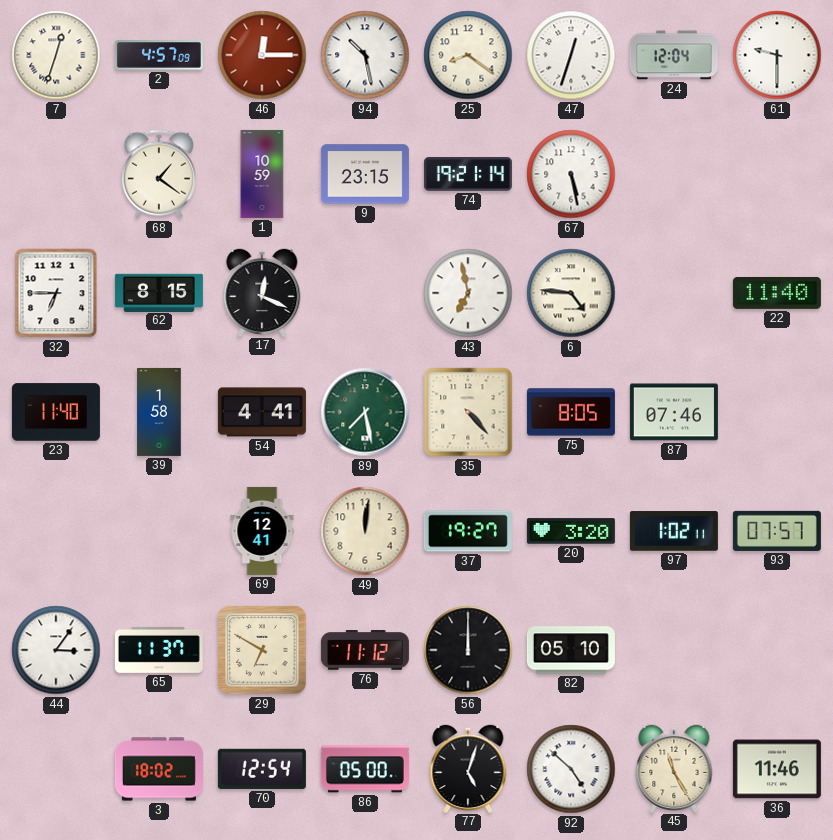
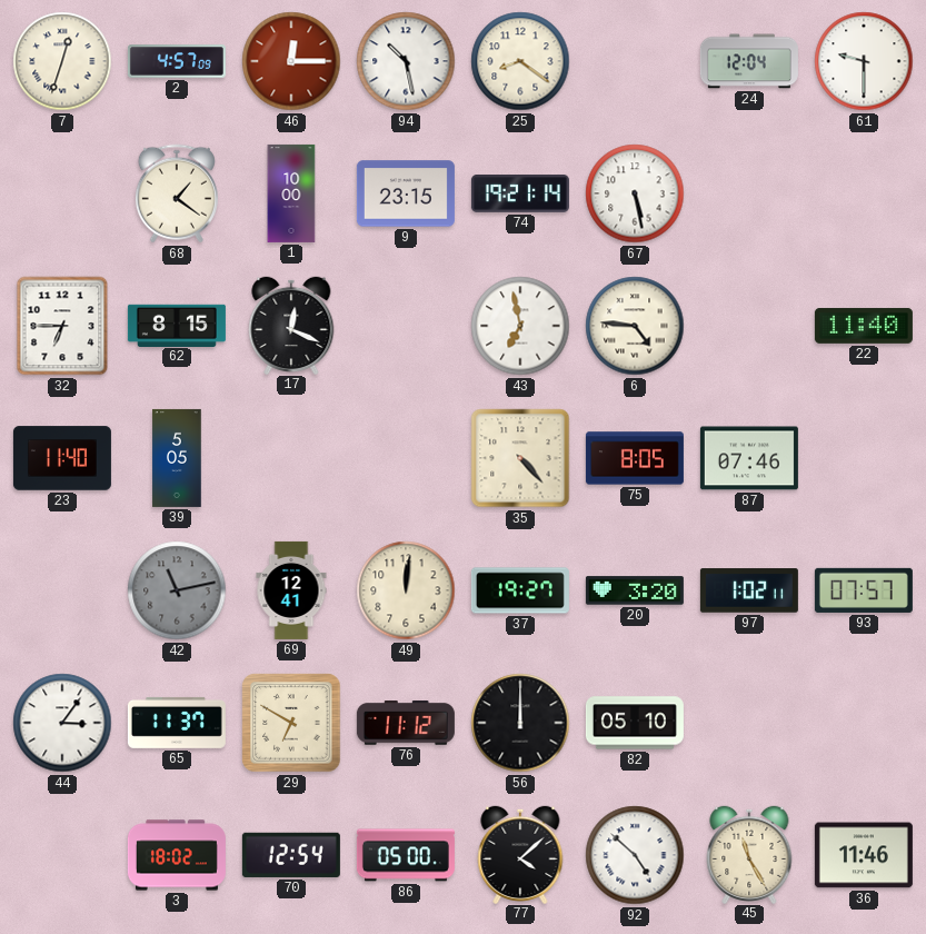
47: 12:33 -> none
1: 10:59 -> 10:00
39: 1:58 -> 5:05
54: 4:41 -> none
89: 7:28 -> none
42: none -> 11:13
77: 5:03 -> 4:08
